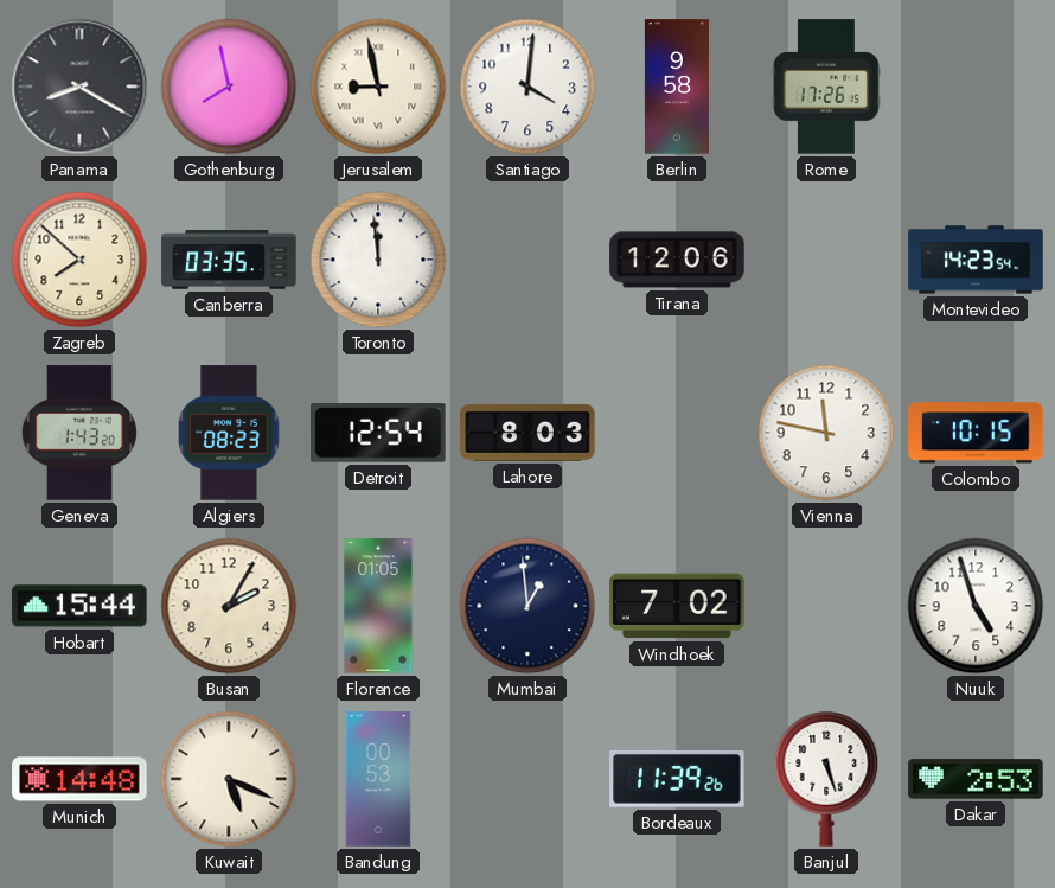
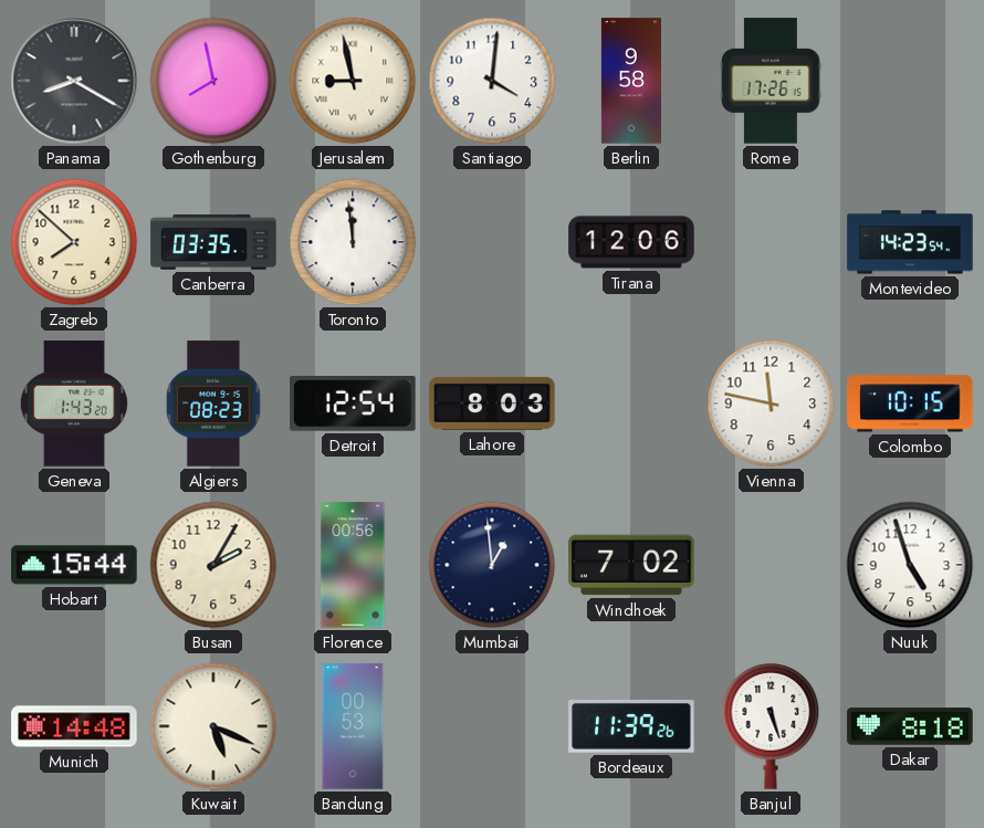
Florence: 01:05 -> 00:56
Dakar: 2:53 -> 8:18
